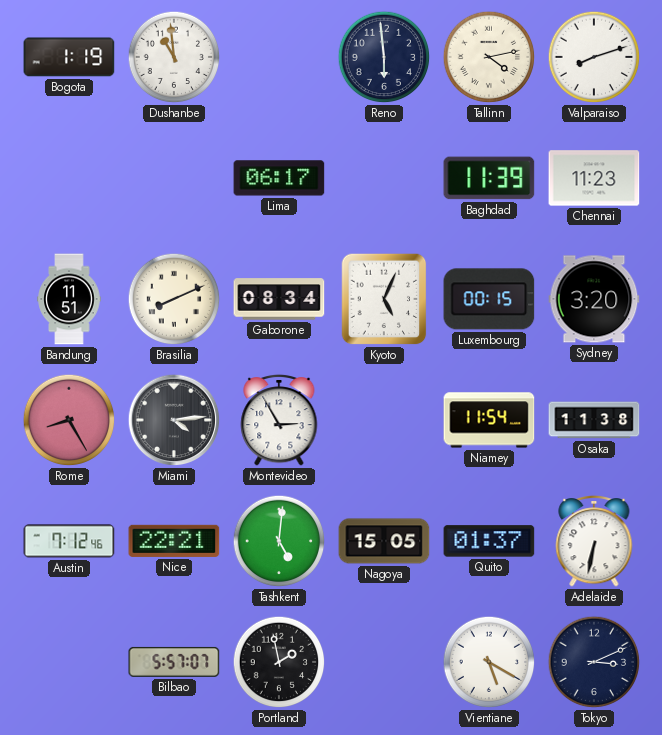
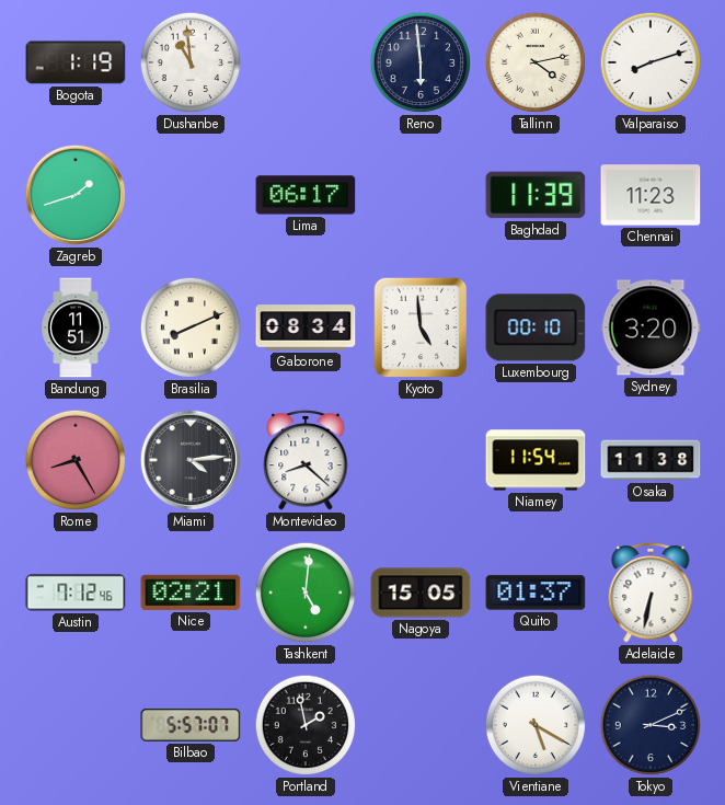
Zagreb: none -> 1:42
Kyoto: 5:04 -> 4:59
Luxembourg: 00:15 -> 00:10
Montevideo: 2:55 -> 8:22
Nice: 22:21 -> 02:21
